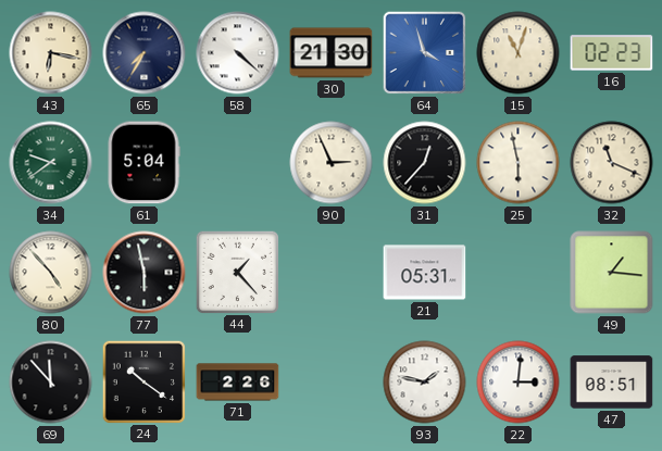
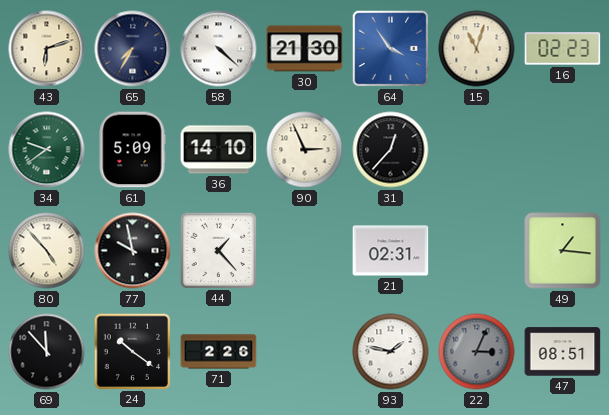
43: 6:17 -> 6:12
64: 3:57 -> 3:54
61: 5:04 -> 5:09
36: none -> 14:10
25: 5:58 -> none
32: 11:19 -> none
77: 5:58 -> 9:58
21: 05:31 -> 02:31
22: 3:01 -> 3:04
22 dial: white -> grey
